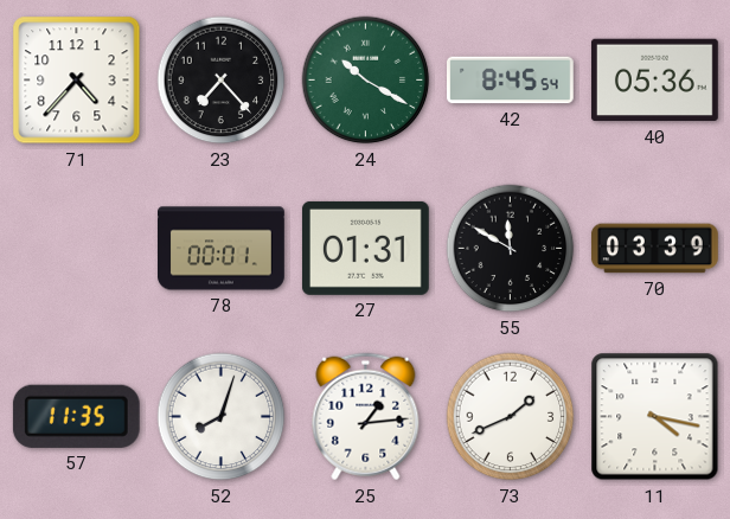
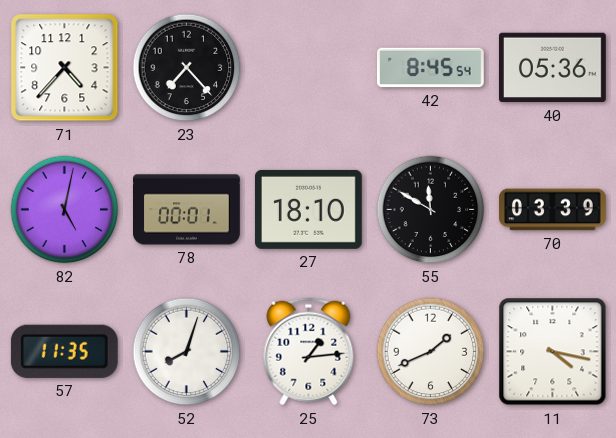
24: 10:20 -> none
82: none -> 5:02
27: 01:31 -> 18:10
